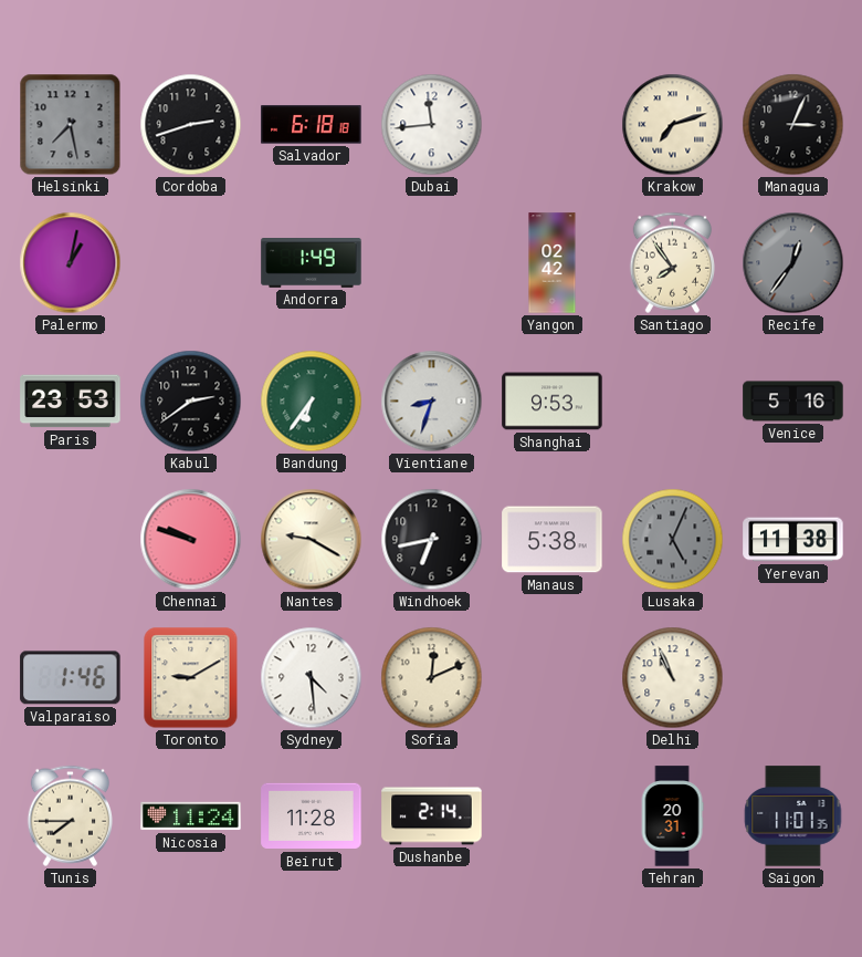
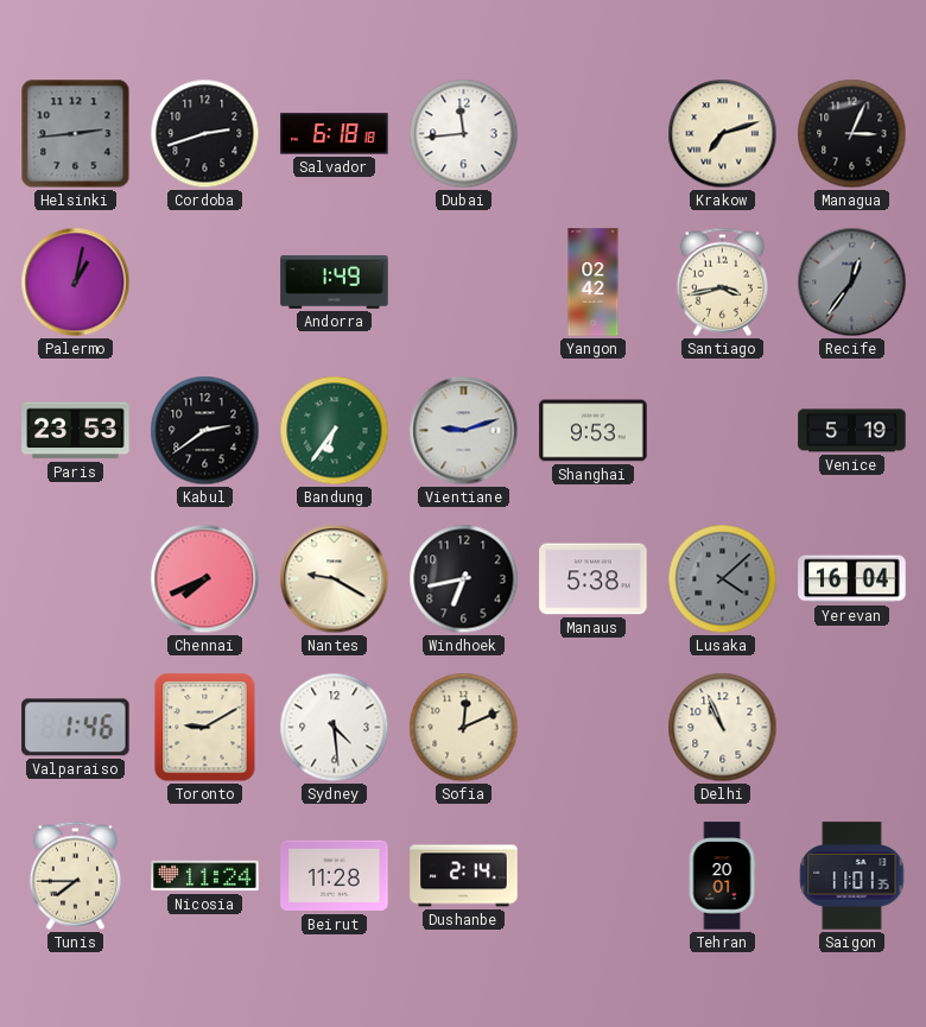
Helsinki: 7:28 -> 2:44
Santiago: 7:54 -> 3:43
Vientiane: 8:33 -> 9:12
Venice: 5:16 -> 5:19
Chennai: 9:48 -> 7:41
Lusaka: 5:04 -> 4:08
Yerevan: 11:38 -> 16:04
Tehran: 20:31 -> 20:01
